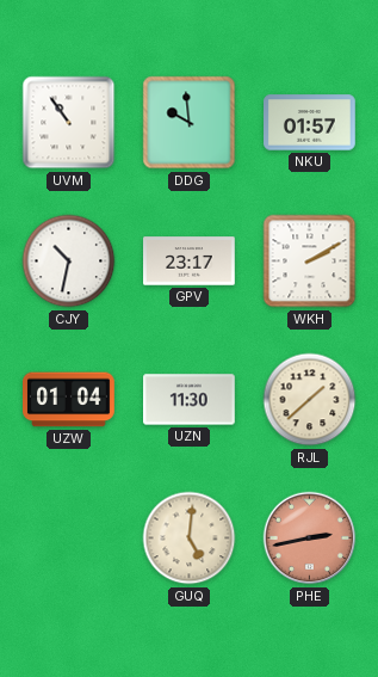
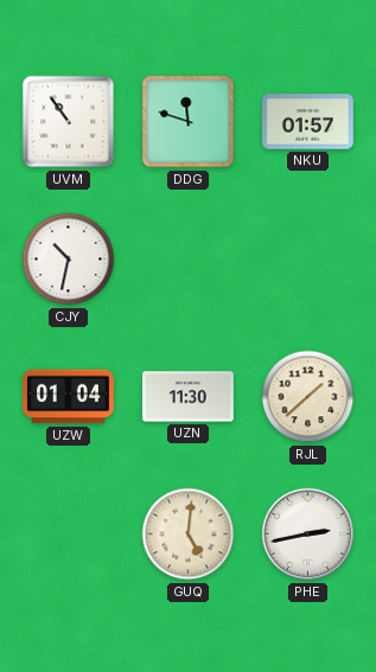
DDG: 9:59 -> 11:48
GPV: 23:17 -> none
WKH: 2:10 -> none
PHE dial: salmon -> white
